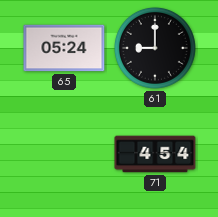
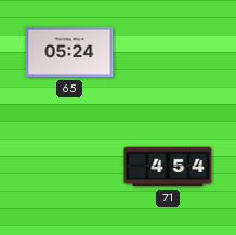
61: 9:00 -> none
